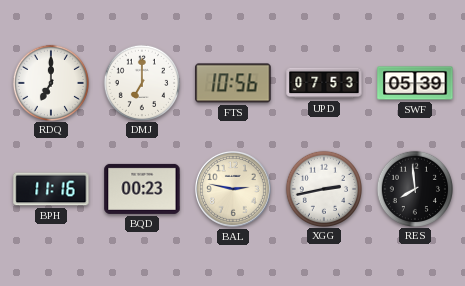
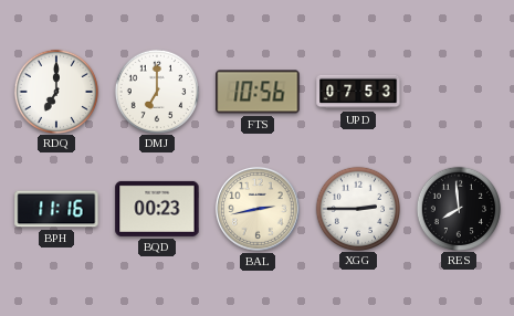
SWF: 05:39 -> none
BAL: 2:47 -> 2:43
XGG: 2:43 -> 2:45
